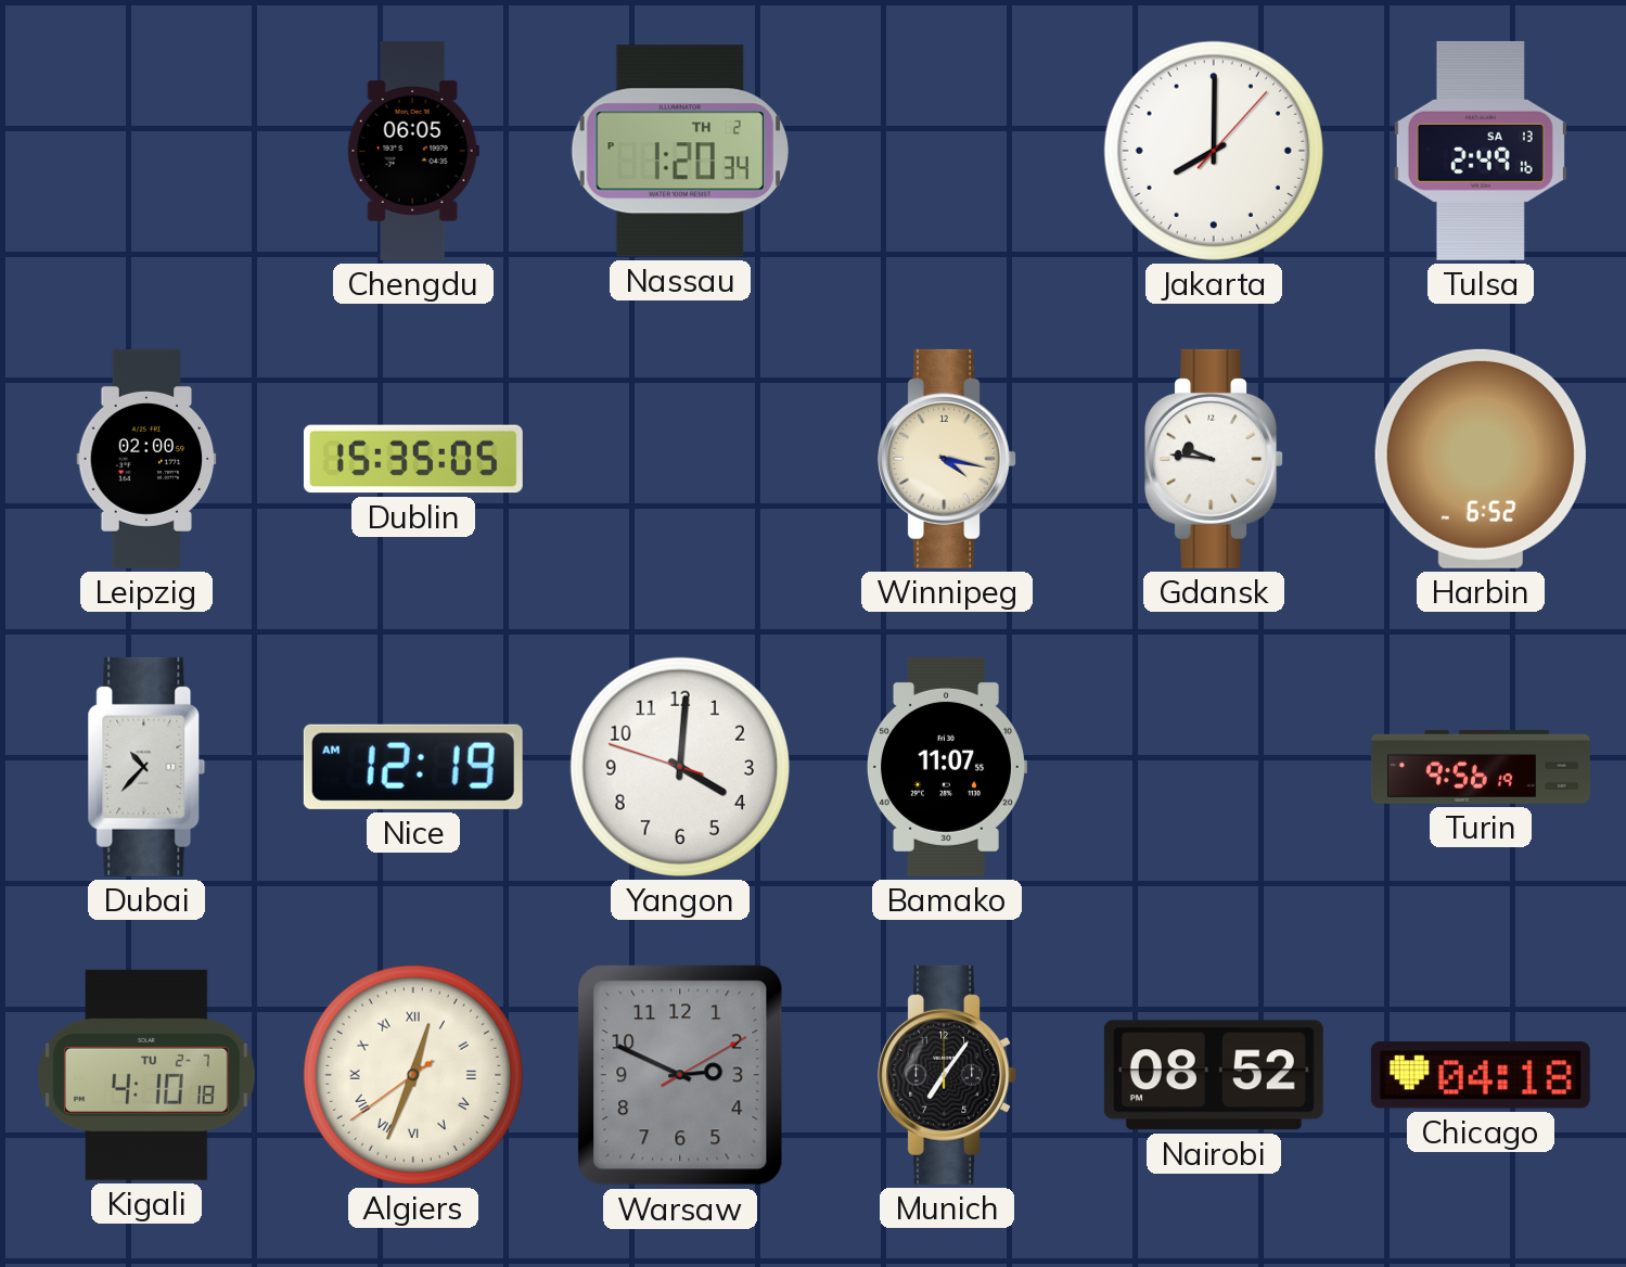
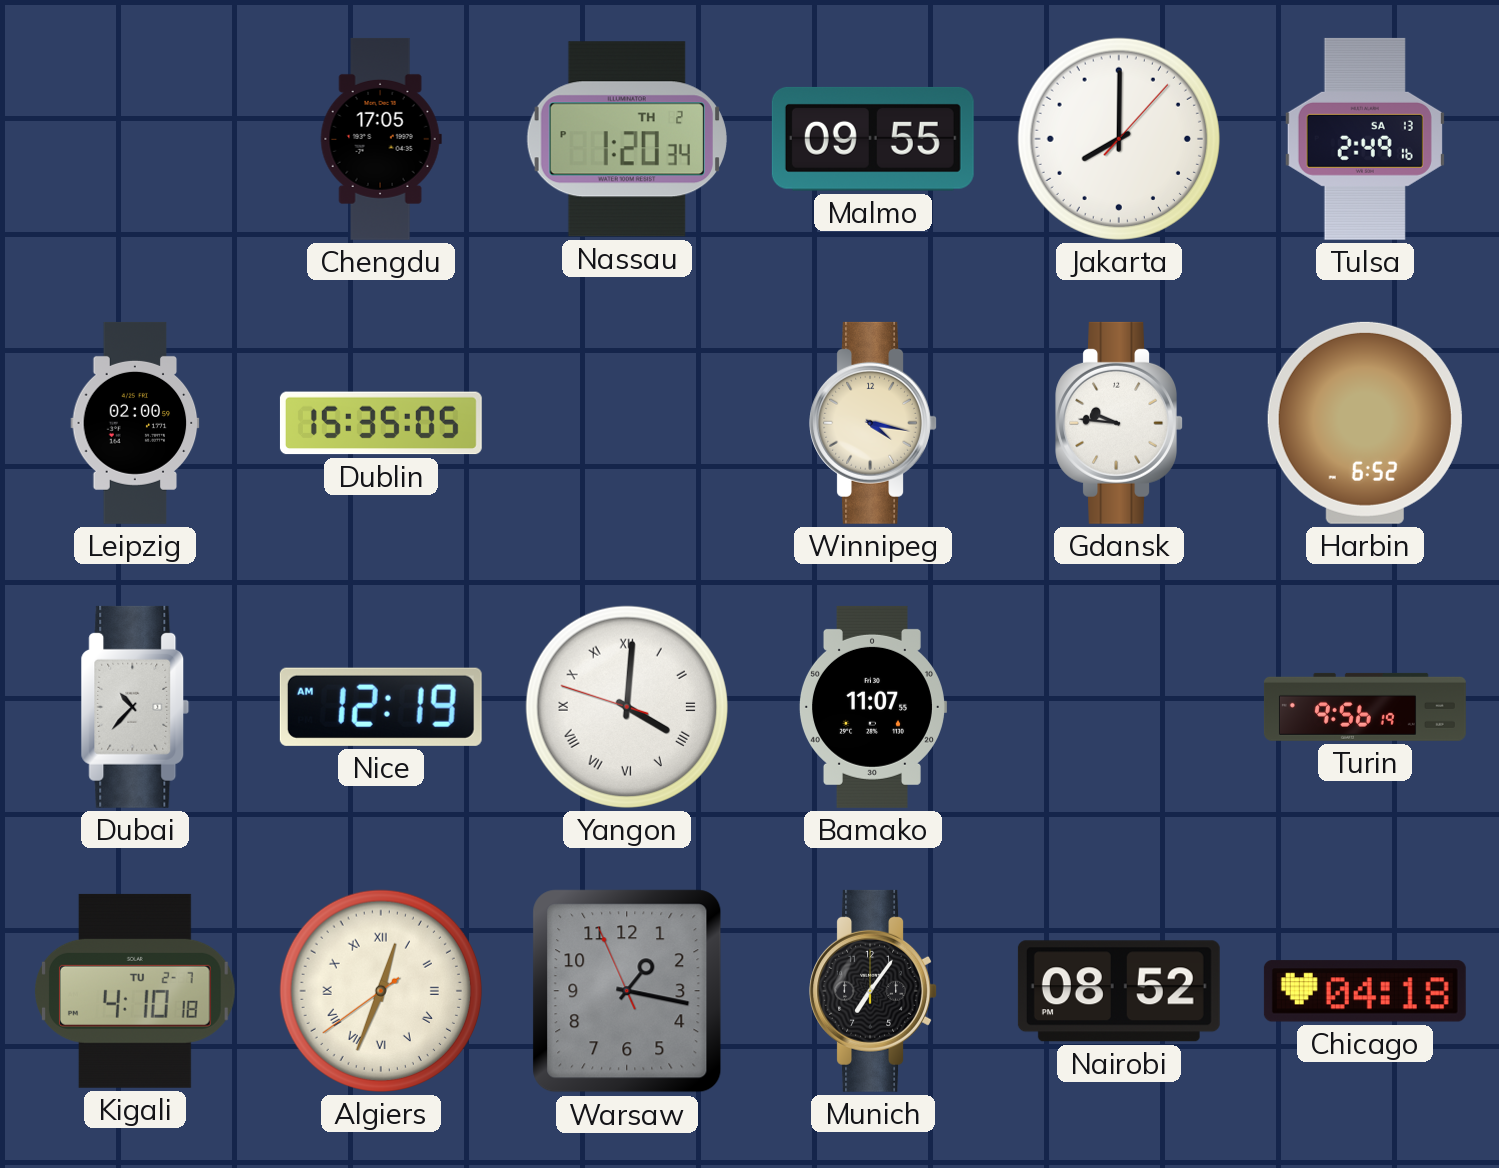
Chengdu: 06:05 -> 17:05
Malmo: none -> 09:55
Yangon numerals: Arabic -> Roman
Warsaw: 2:49 -> 1:16
